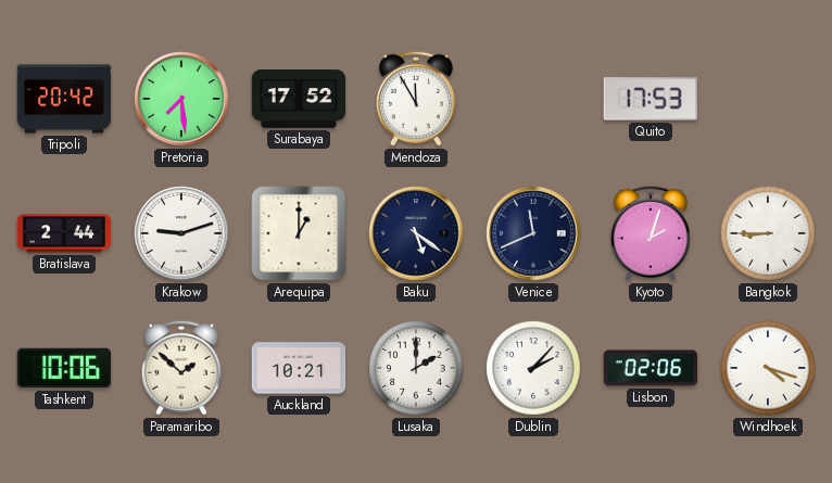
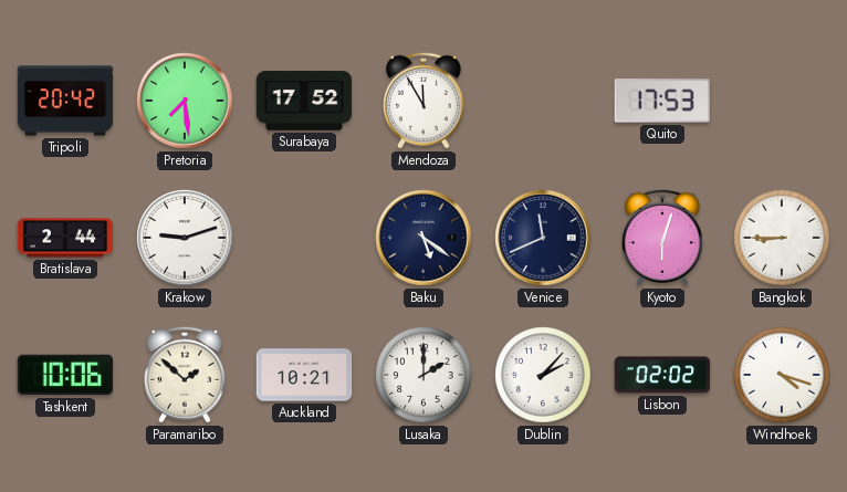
Arequipa: 1:00 -> none
Kyoto: 2:03 -> 6:03
Lisbon: 02:06 -> 02:02
